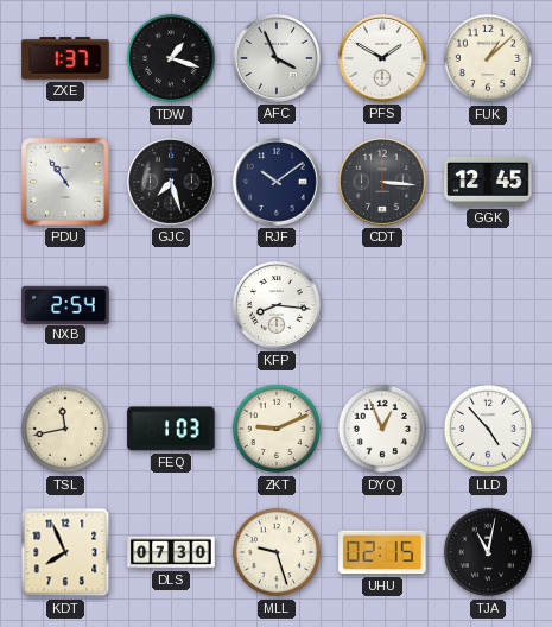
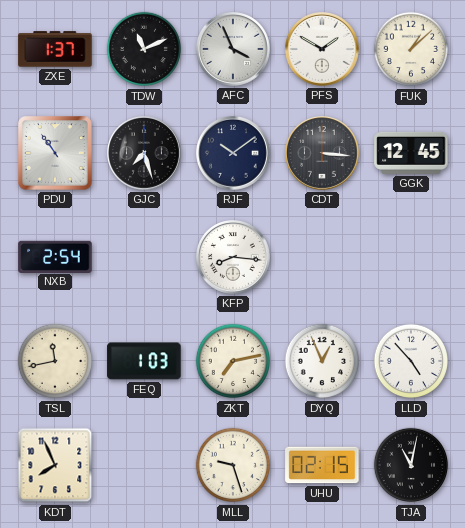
TDW: 1:18 -> 11:11
ZKT: 9:11 -> 7:13
DLS: 07:30 -> none
